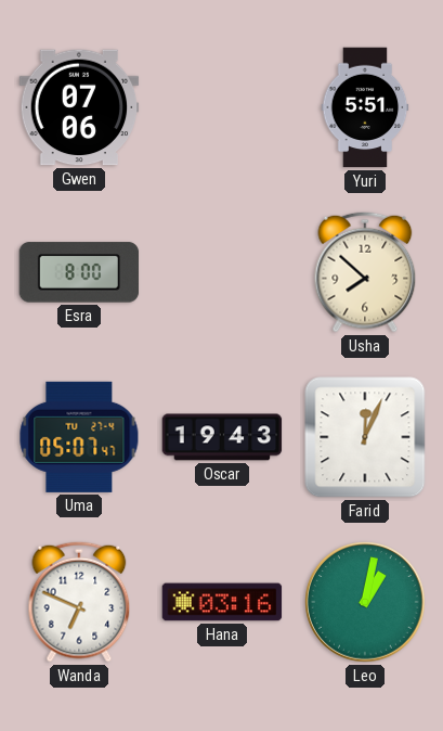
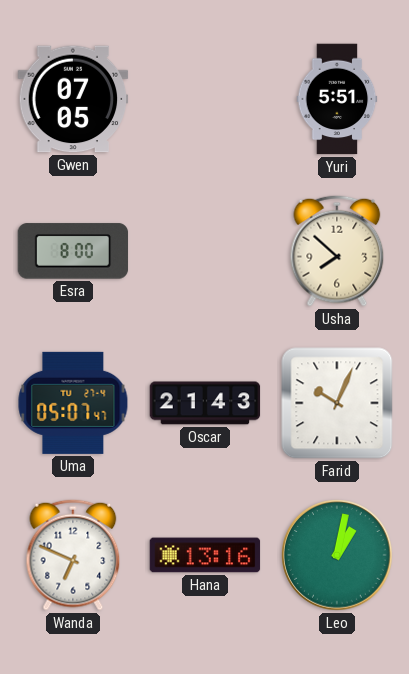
Gwen: 07:06 -> 07:05
Oscar: 19:43 -> 21:43
Farid: 12:04 -> 10:04
Hana: 03:16 -> 13:16
